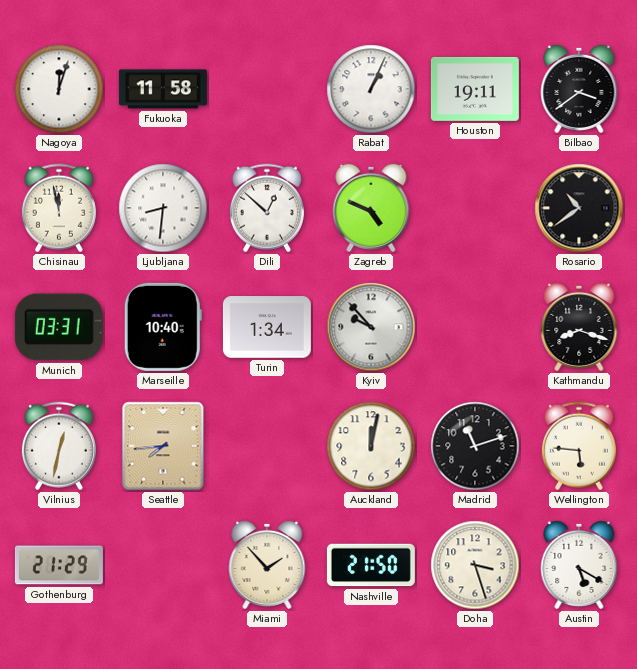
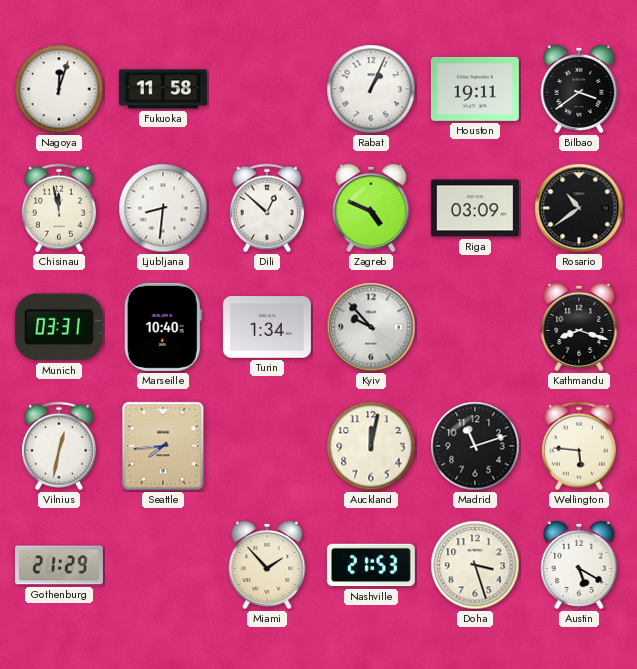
Riga: none -> 03:09
Nashville: 21:50 -> 21:53
